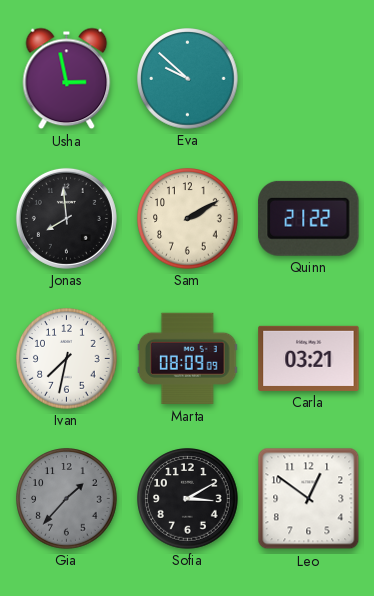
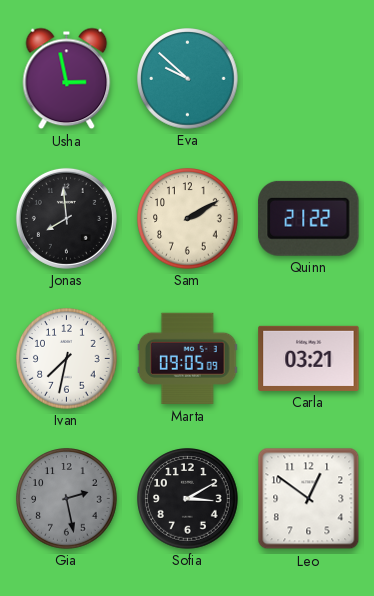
Marta: 08:09 -> 09:05
Gia: 1:37 -> 2:28
